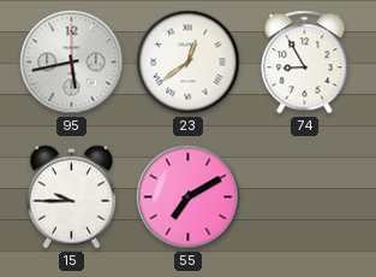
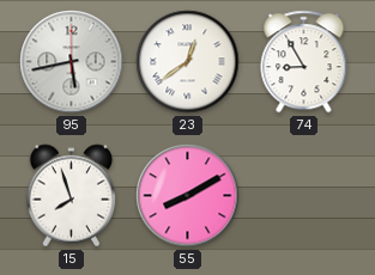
15: 9:45 -> 7:57
55: 7:10 -> 8:10
